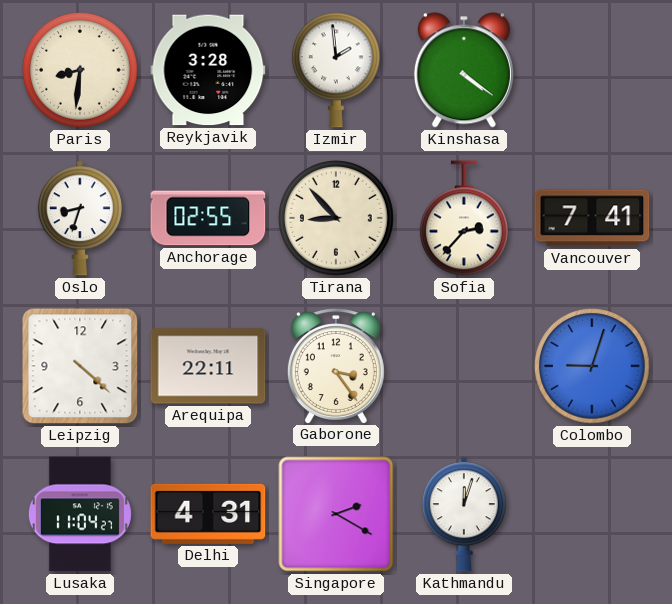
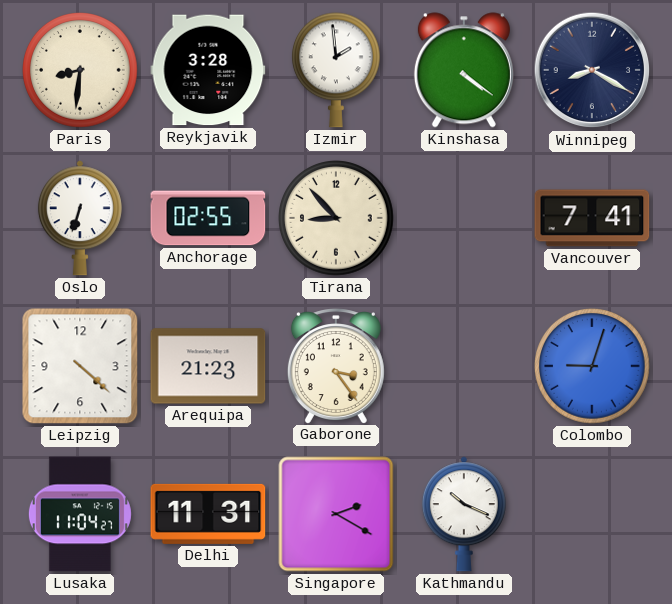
Winnipeg: none -> 8:20
Oslo: 8:33 -> 6:33
Sofia: 2:37 -> none
Arequipa: 22:11 -> 21:23
Delhi: 4:31 -> 11:31
Kathmandu: 12:03 -> 10:19
